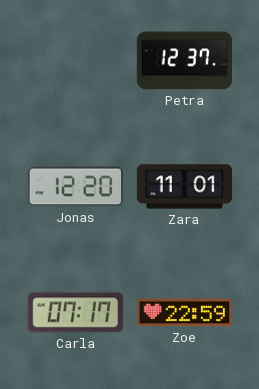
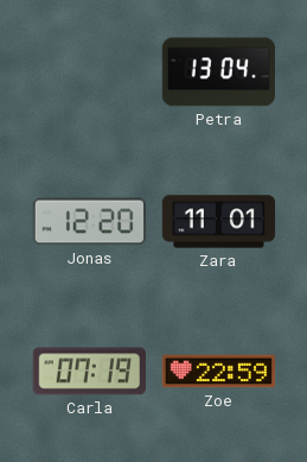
Petra: 12:37 -> 13:04
Carla: 07:17 -> 07:19
